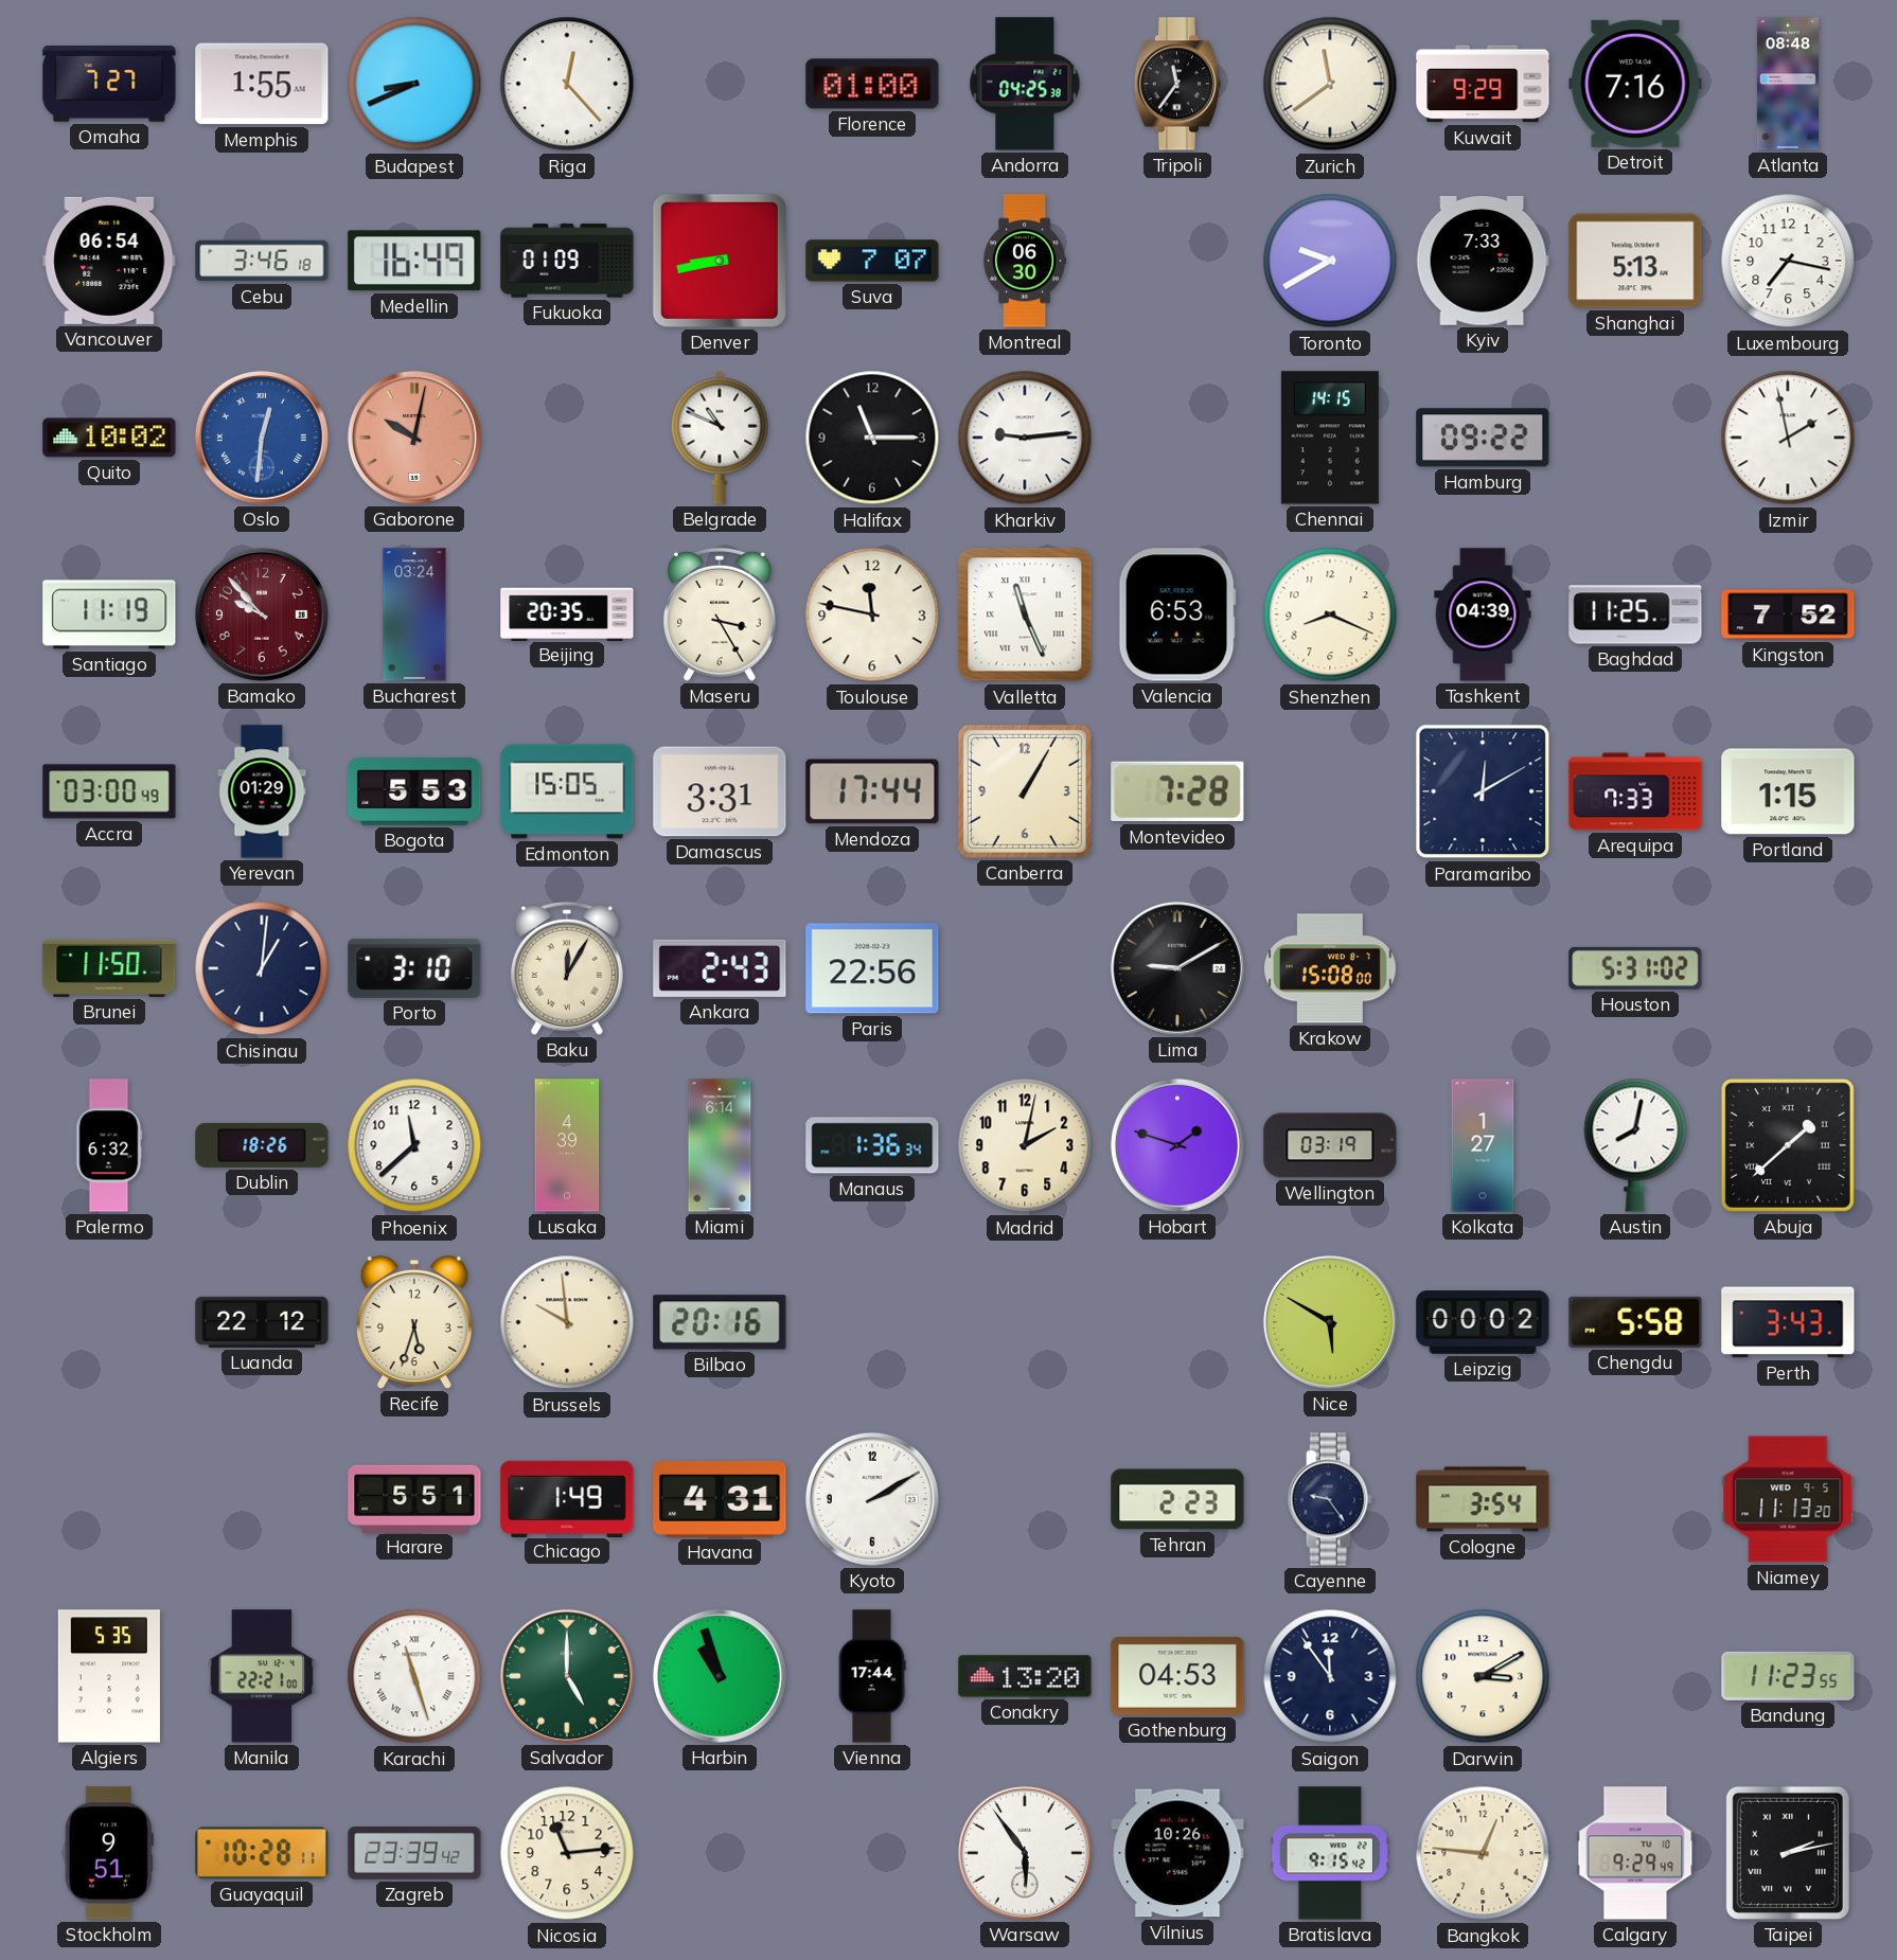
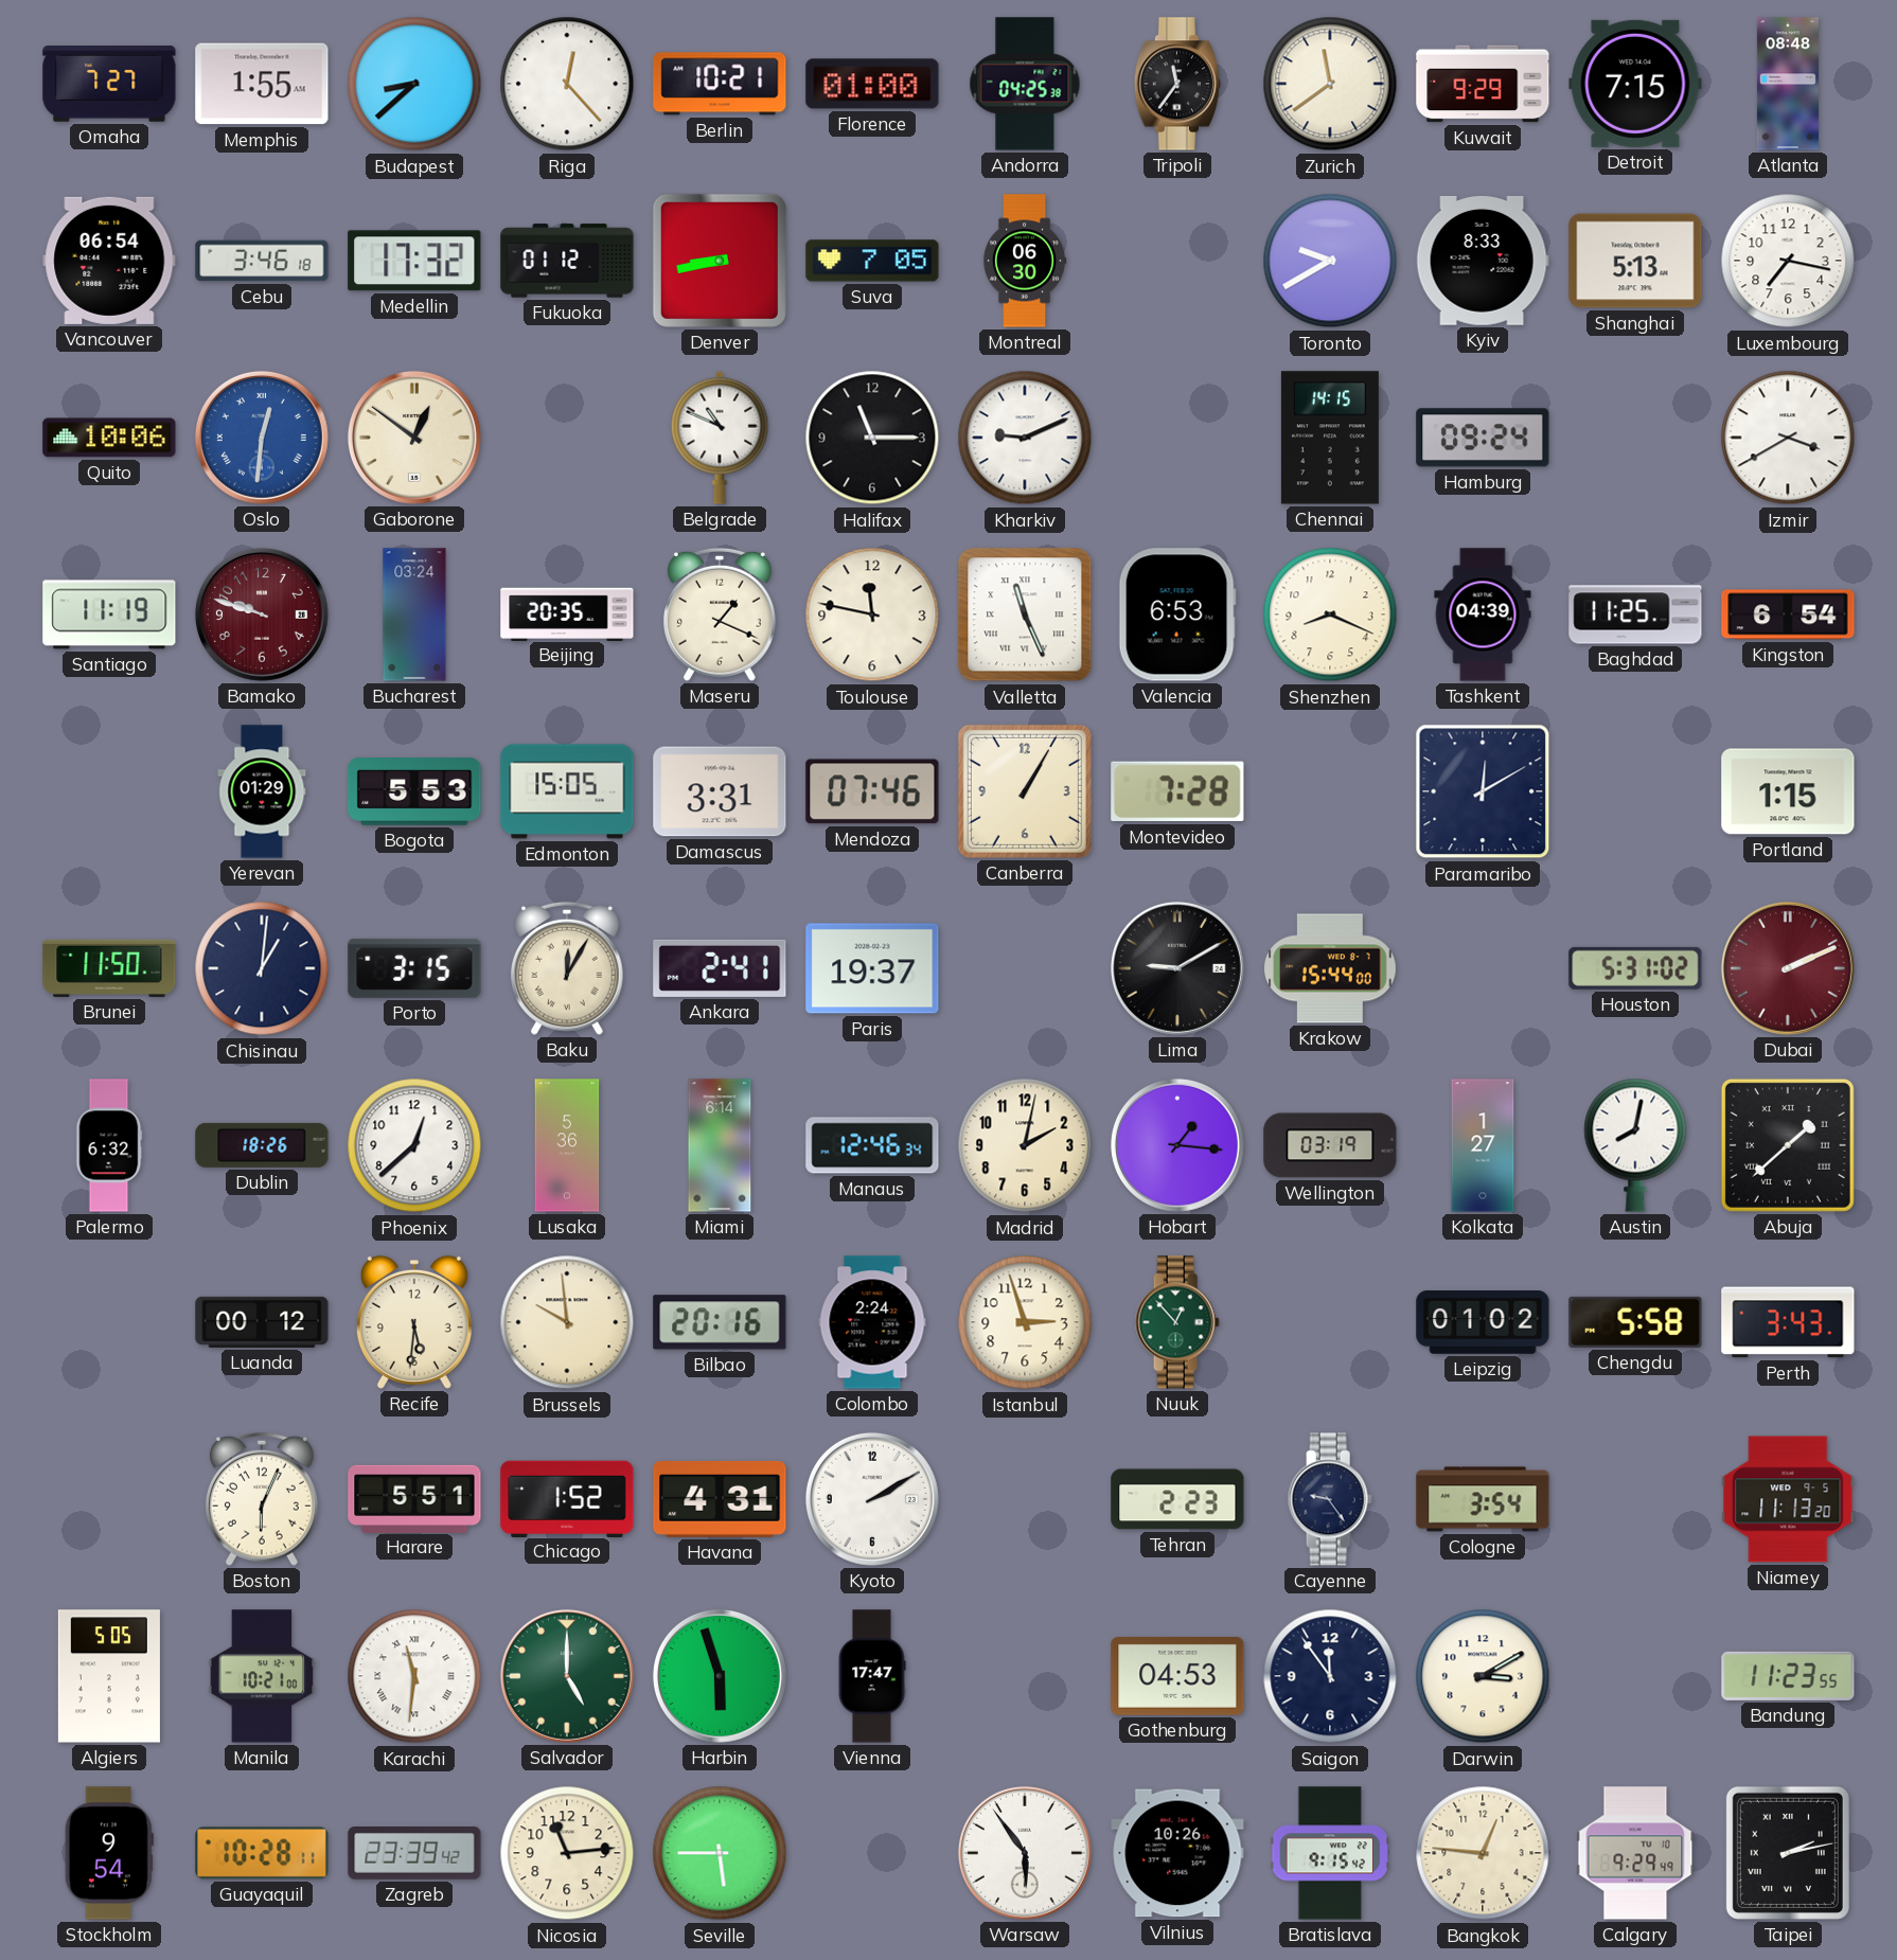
Budapest: 8:41 -> 8:38
Berlin: none -> 10:21
Detroit: 7:16 -> 7:15
Medellin: 16:49 -> 17:32
Fukuoka: 01:09 -> 01:12
Suva: 7:07 -> 7:05
Kyiv: 7:33 -> 8:33
Quito: 10:02 -> 10:06
Gaborone: 10:02 -> 12:51
Gaborone dial: salmon -> cream
Kharkiv: 9:14 -> 9:11
Hamburg: 09:22 -> 09:24
Izmir: 1:58 -> 3:40
Bamako: 9:53 -> 9:48
Maseru: 3:25 -> 1:19
Kingston: 7:52 -> 6:54
Accra: 03:00 -> none
Mendoza: 17:44 -> 07:46
Arequipa: 7:33 -> none
Porto: 3:10 -> 3:15
Ankara: 2:43 -> 2:41
Paris: 22:56 -> 19:37
Krakow: 15:08 -> 15:44
Dubai: none -> 2:11
Phoenix: 11:38 -> 12:38
Lusaka: 4:39 -> 5:36
Manaus: 1:36 -> 12:46
Hobart: 1:48 -> 1:16
Luanda: 22:12 -> 00:12
Recife: 5:33 -> 5:31
Colombo: none -> 2:24
Istanbul: none -> 2:57
Nuuk: none -> 12:53
Nice: 5:50 -> none
Leipzig: 00:02 -> 01:02
Boston: none -> 6:04
Chicago: 1:49 -> 1:52
Algiers: 5:35 -> 5:05
Manila: 22:21 -> 10:21
Karachi: 11:27 -> 11:31
Harbin: 10:57 -> 5:57
Vienna: 17:44 -> 17:47
Conakry: 13:20 -> none
Stockholm: 9:51 -> 9:54
Seville: none -> 5:45
